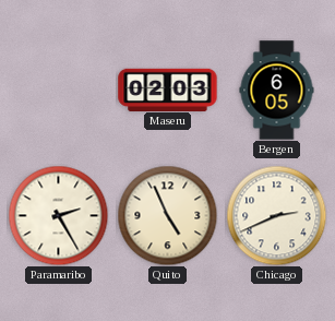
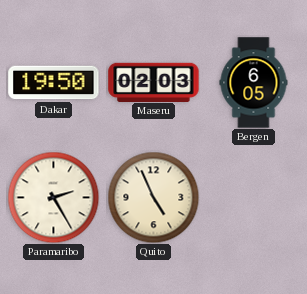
Dakar: none -> 19:50
Chicago: 2:41 -> none
